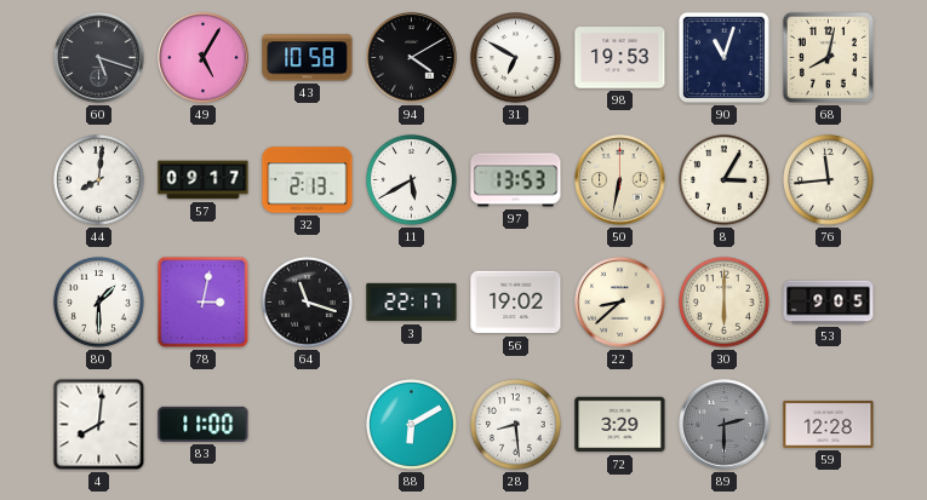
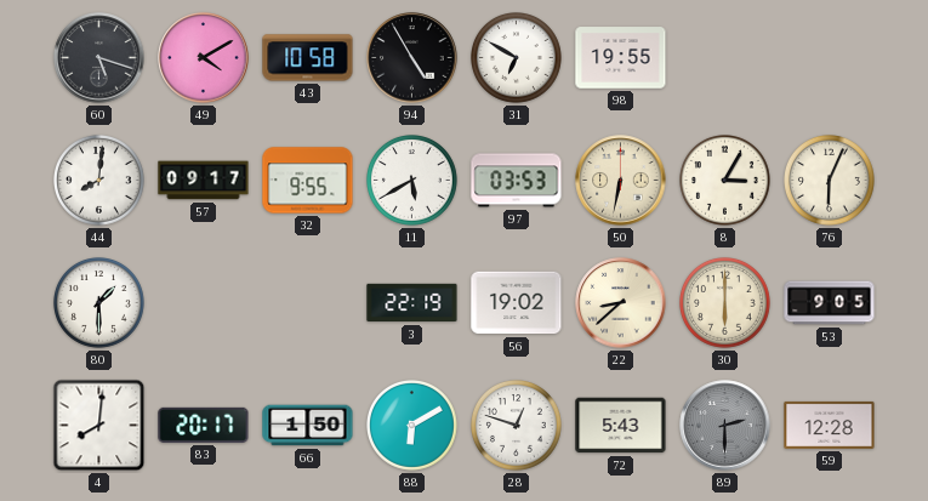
49: 5:05 -> 4:10
94: 4:10 -> 4:55
98: 19:53 -> 19:55
90: 11:03 -> none
68: 8:02 -> none
32: 2:13 -> 9:55
97: 13:53 -> 03:53
76: 11:44 -> 6:04
78: 3:02 -> none
64: 11:18 -> none
3: 22:17 -> 22:19
83: 11:00 -> 20:17
66: none -> 1:50
28: 8:29 -> 12:48
72: 3:29 -> 5:43
